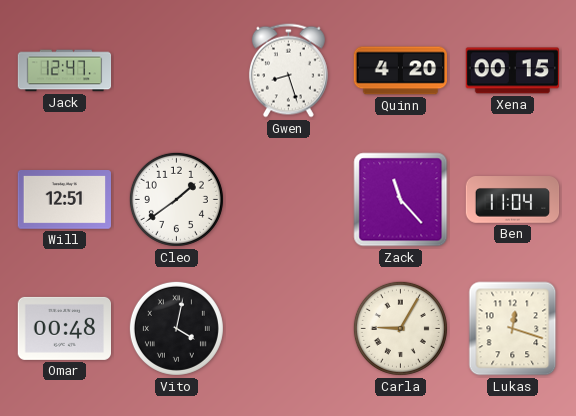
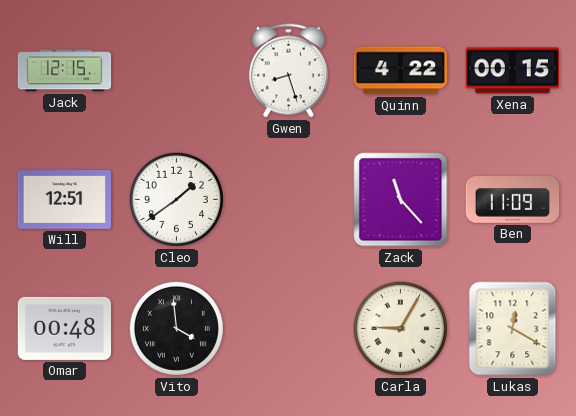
Jack: 12:47 -> 12:15
Quinn: 4:20 -> 4:22
Ben: 11:04 -> 11:09
Vito: 4:02 -> 3:59
Lukas: 12:18 -> 12:20
